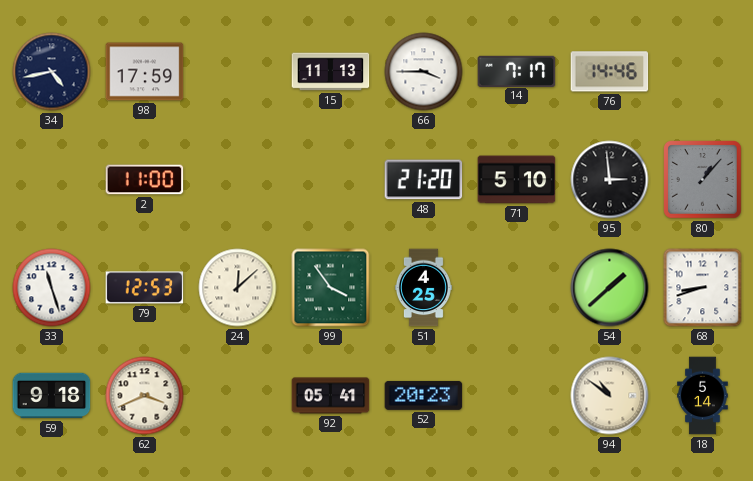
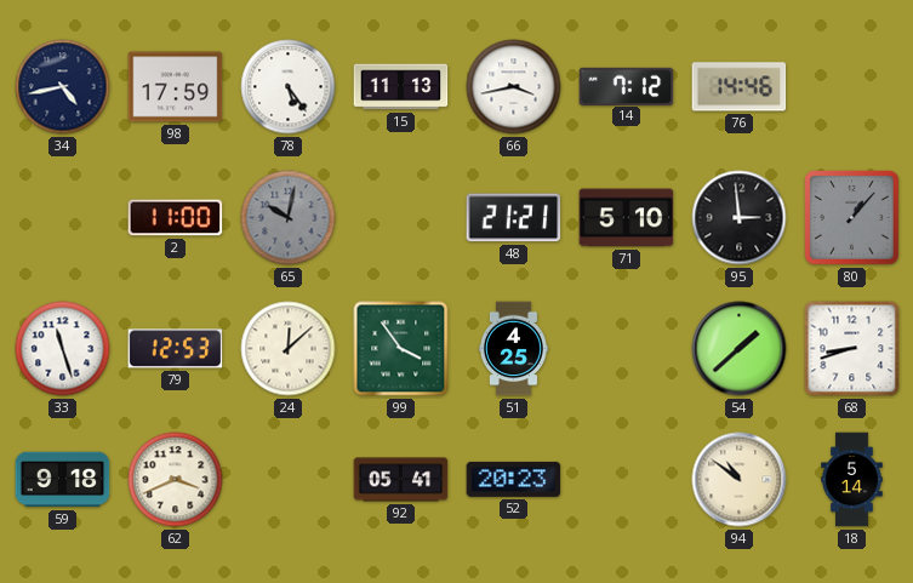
78: none -> 5:24
66: 3:45 -> 3:43
14: 7:17 -> 7:12
65: none -> 10:02
48: 21:20 -> 21:21
